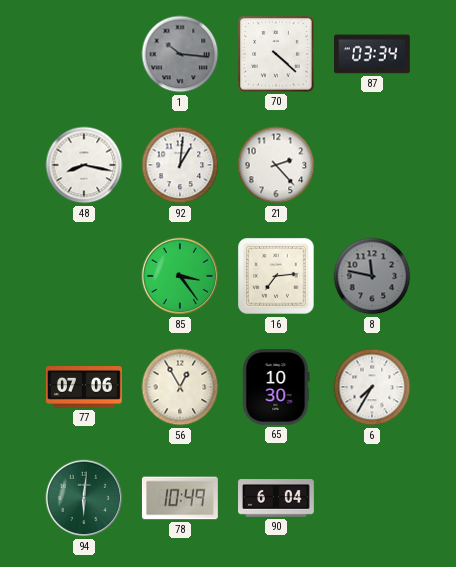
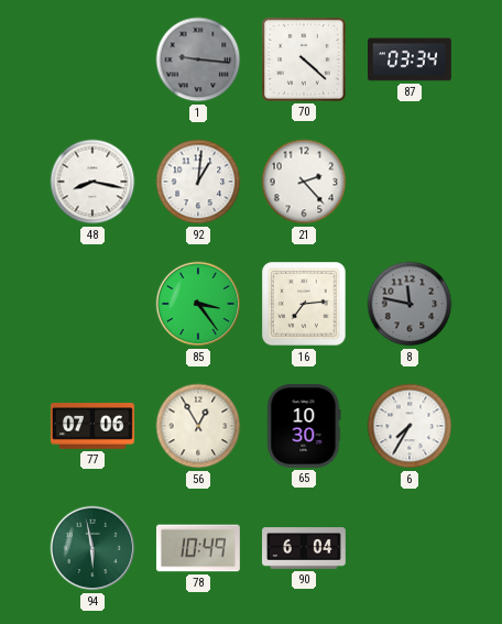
1: 10:16 -> 9:16
94: 6:01 -> 5:58
